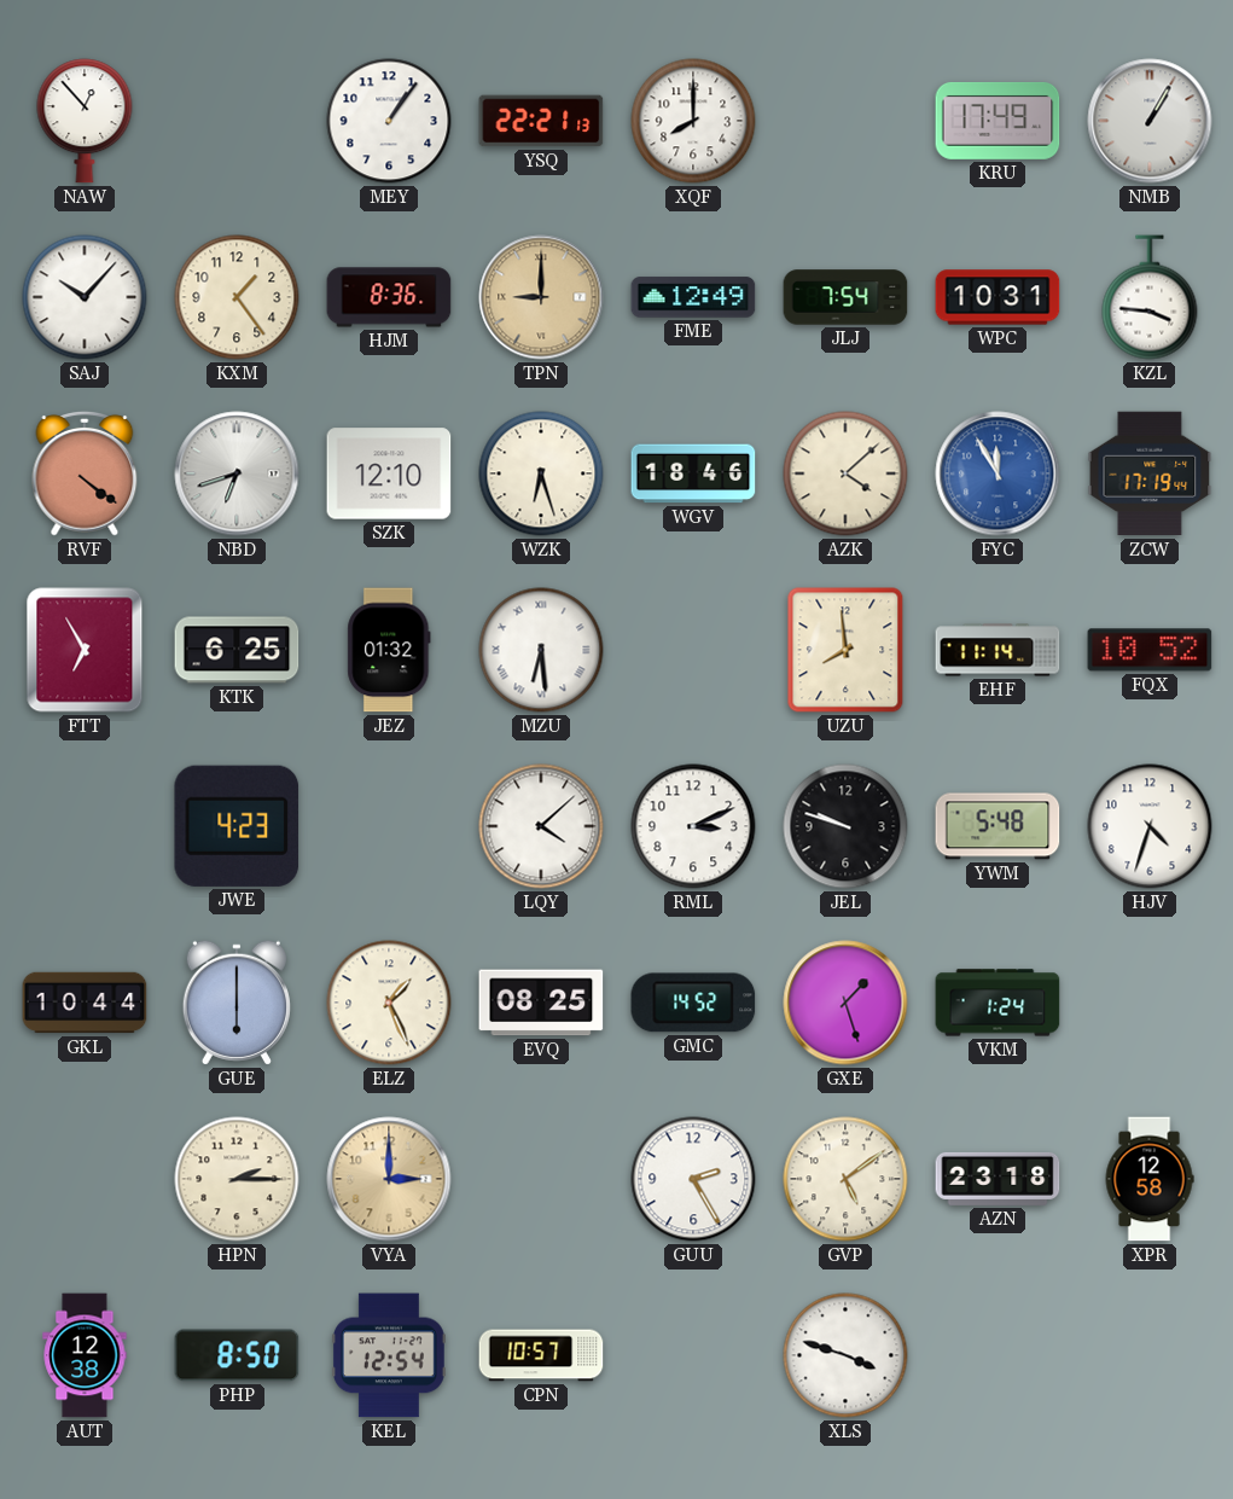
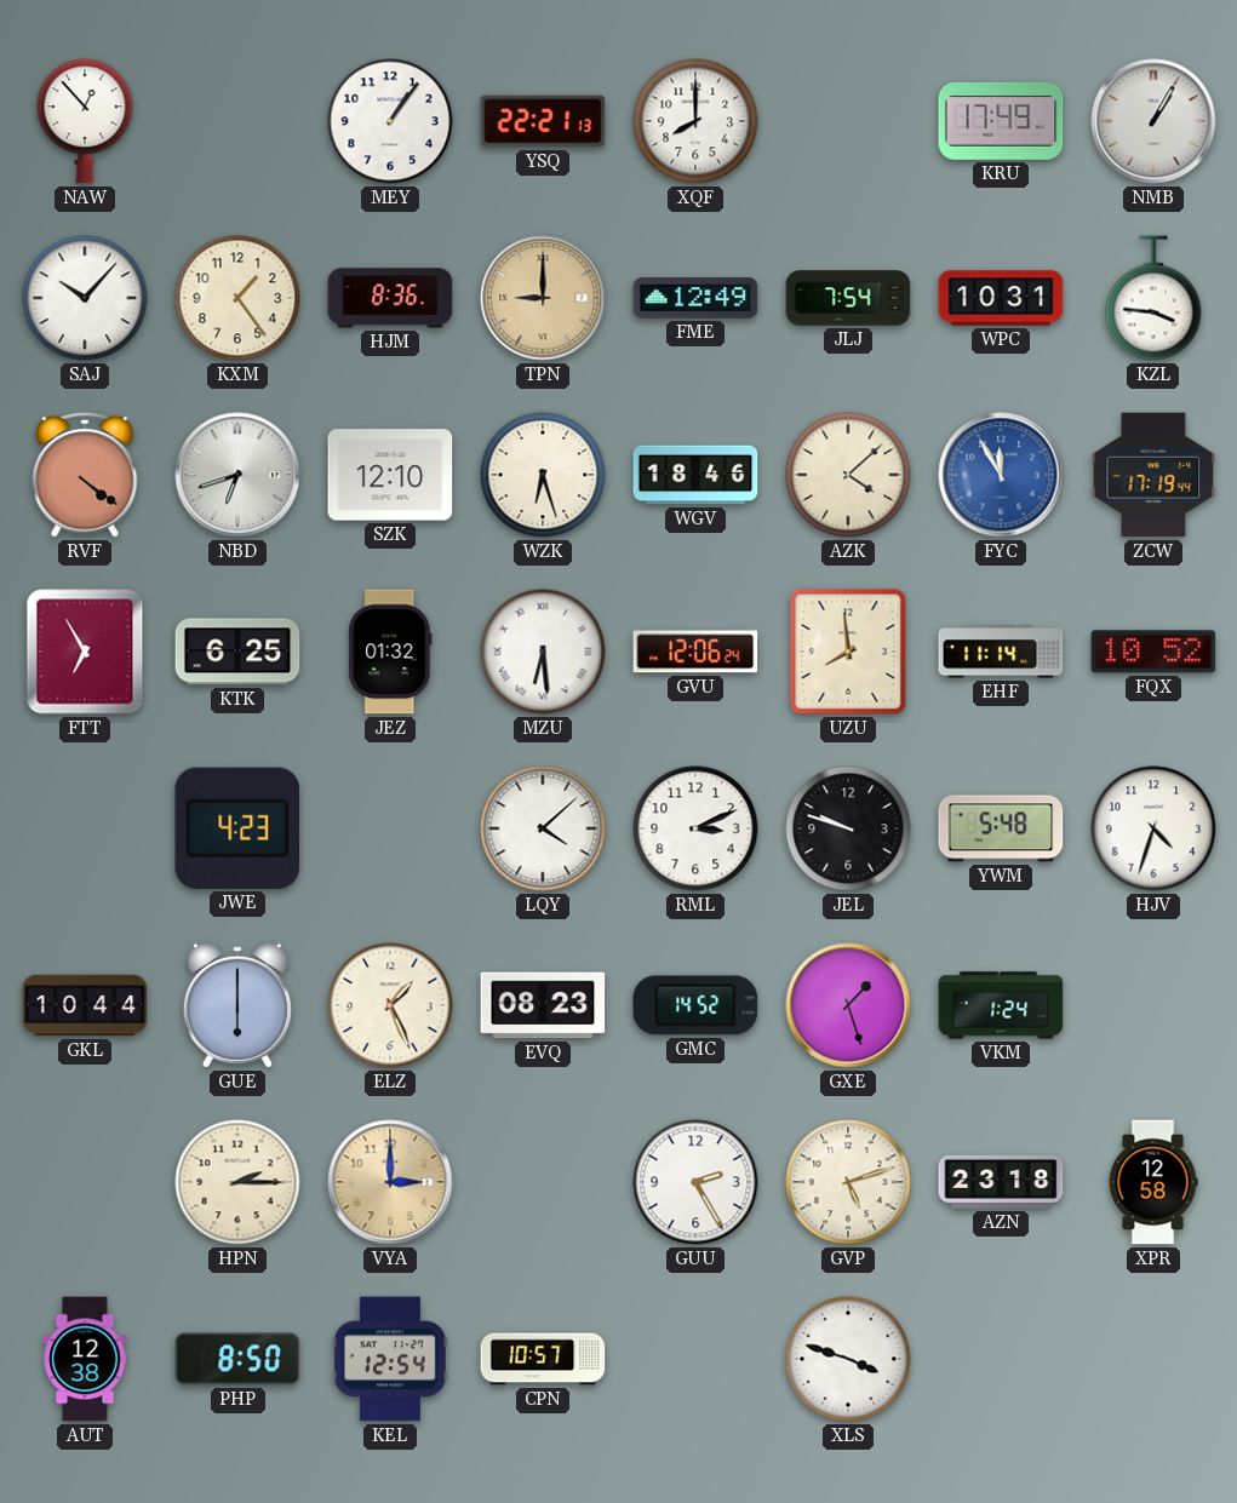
GVU: none -> 12:06
EVQ: 08:25 -> 08:23
GVP: 5:09 -> 5:12
